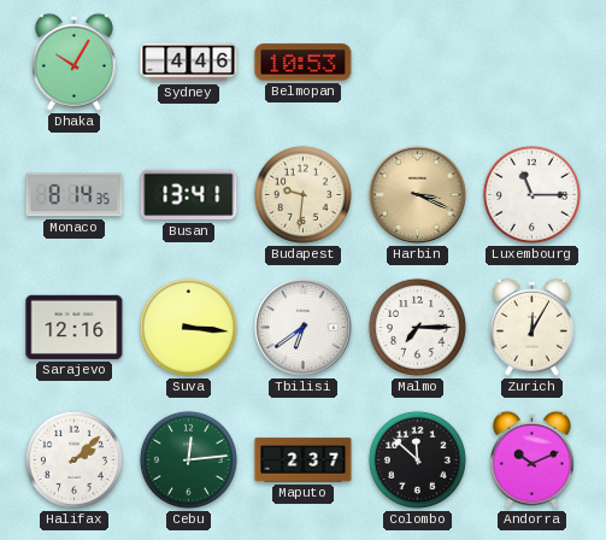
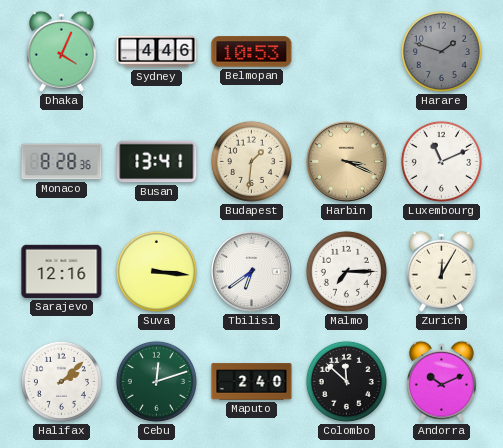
Dhaka: 10:05 -> 4:04
Harare: none -> 1:48
Monaco: 8:14 -> 8:28
Budapest: 9:31 -> 1:31
Luxembourg: 11:15 -> 11:11
Cebu: 12:14 -> 12:12
Maputo: 2:37 -> 2:40
